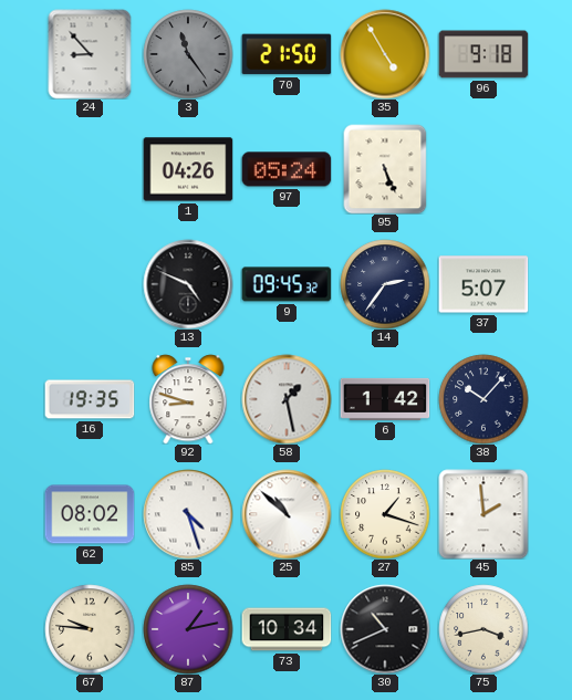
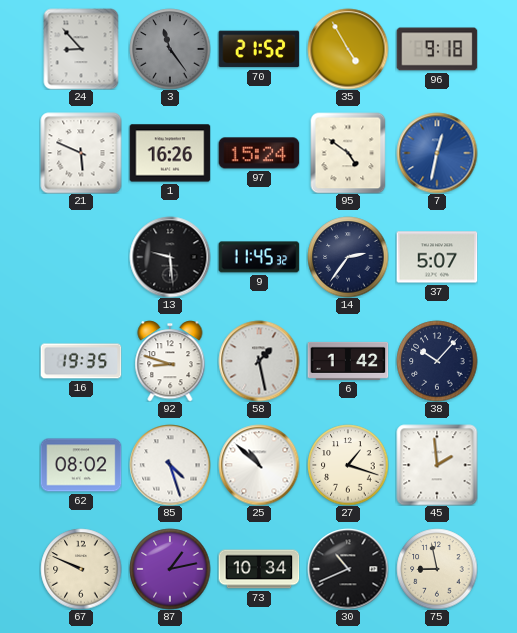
70: 21:50 -> 21:52
21: none -> 5:49
1: 04:26 -> 16:26
97: 05:24 -> 15:24
95: 5:26 -> 4:51
7: none -> 12:32
13: 4:49 -> 9:29
9: 09:45 -> 11:45
67: 9:46 -> 9:49
75: 3:43 -> 8:58
